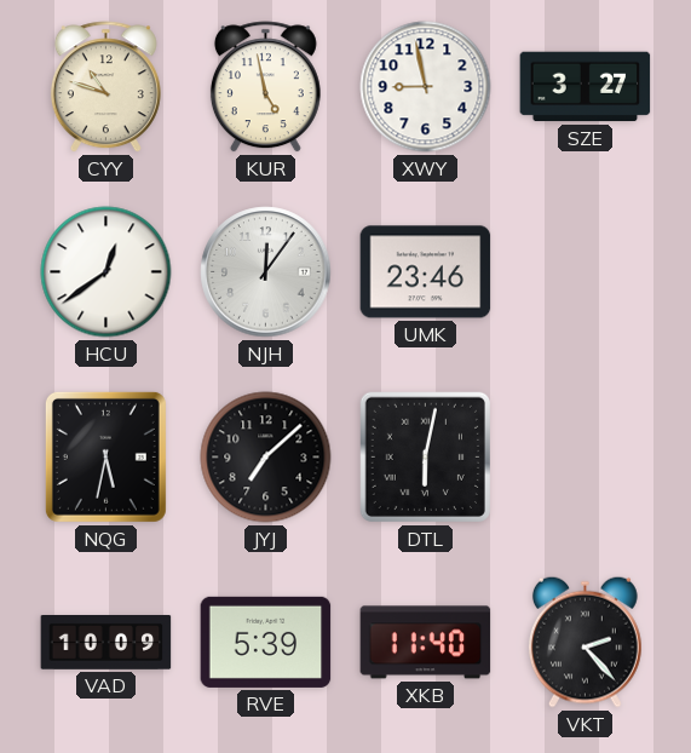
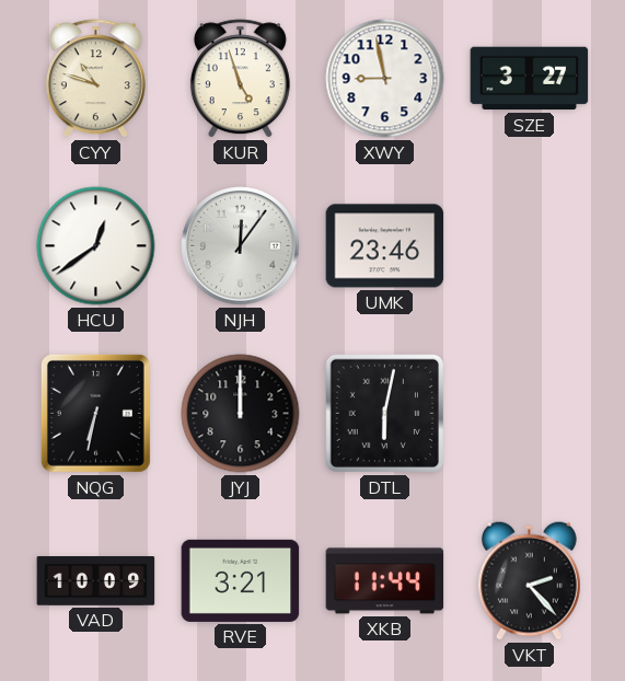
KUR: 4:58 -> 4:57
NQG: 5:32 -> 6:32
JYJ: 7:08 -> 12:00
RVE: 5:39 -> 3:21
XKB: 11:40 -> 11:44
